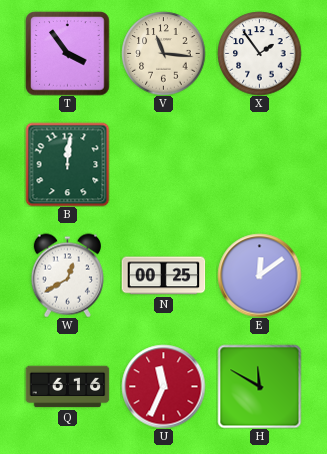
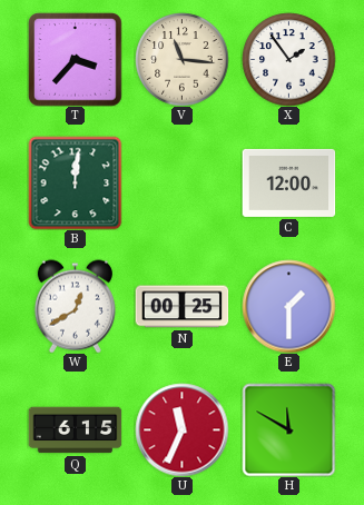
T: 3:54 -> 3:37
C: none -> 12:00
E: 12:09 -> 1:30
Q: 6:16 -> 6:15
